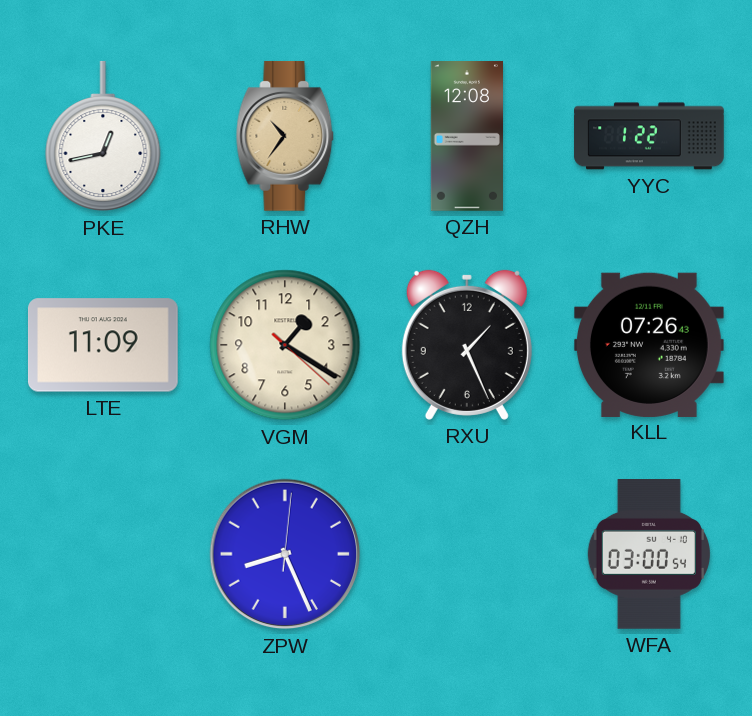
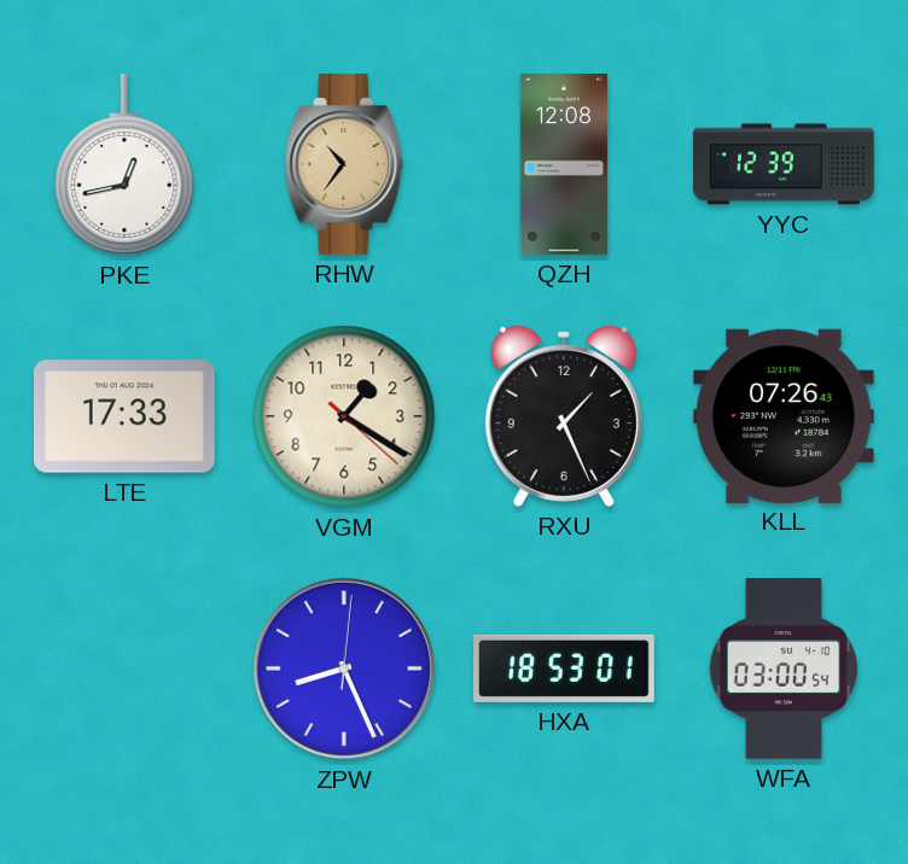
YYC: 1:22 -> 12:39
LTE: 11:09 -> 17:33
HXA: none -> 18:53
